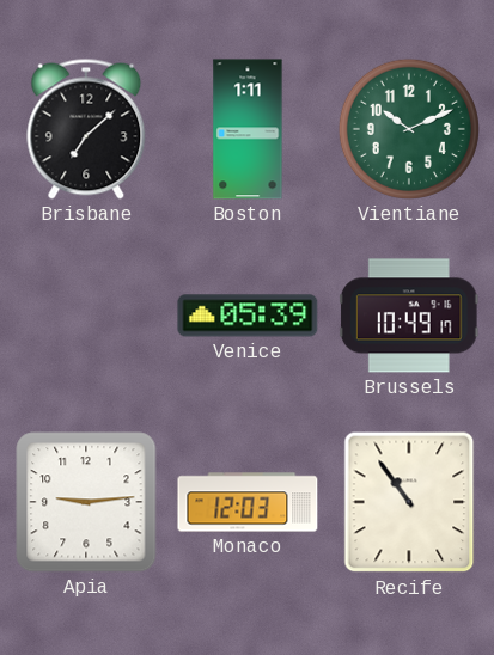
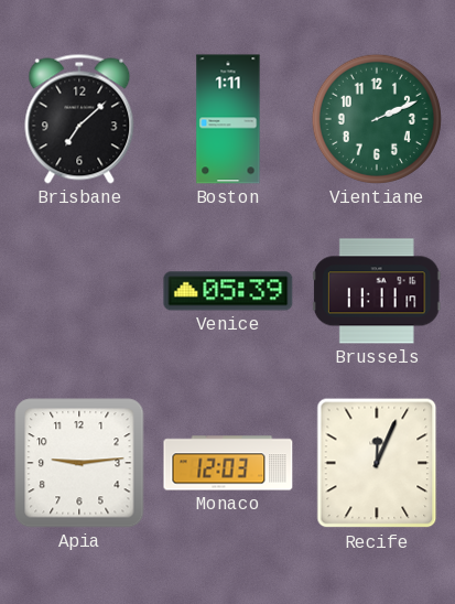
Vientiane: 10:11 -> 2:11
Brussels: 10:49 -> 11:11
Recife: 10:54 -> 12:04
